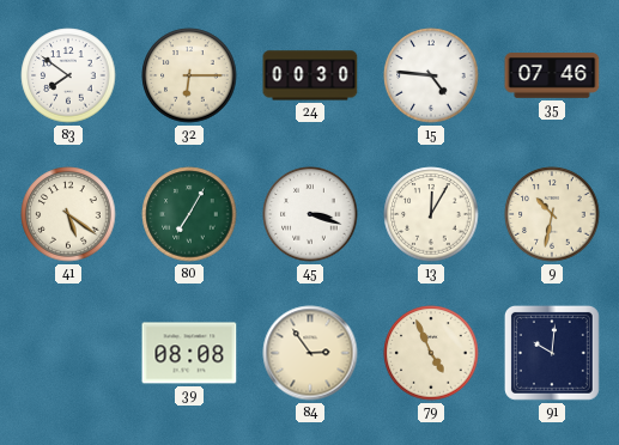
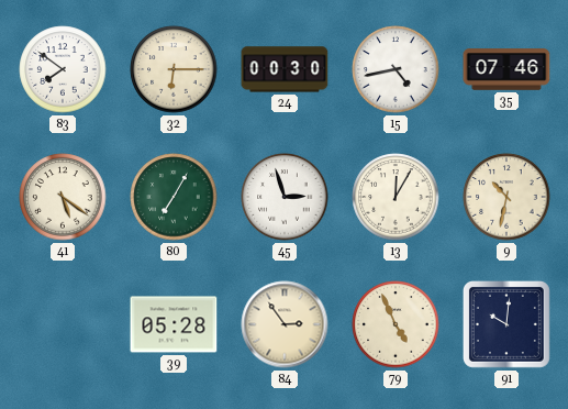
15: 4:46 -> 4:43
45: 3:18 -> 2:57
39: 08:08 -> 05:28
